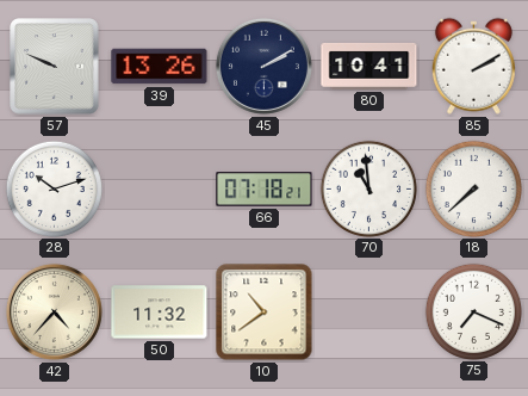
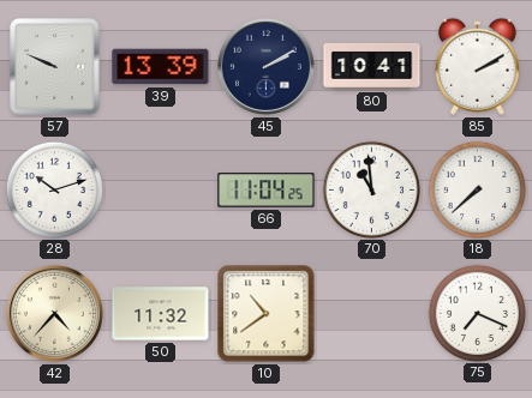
39: 13:26 -> 13:39
66: 07:18 -> 11:04
